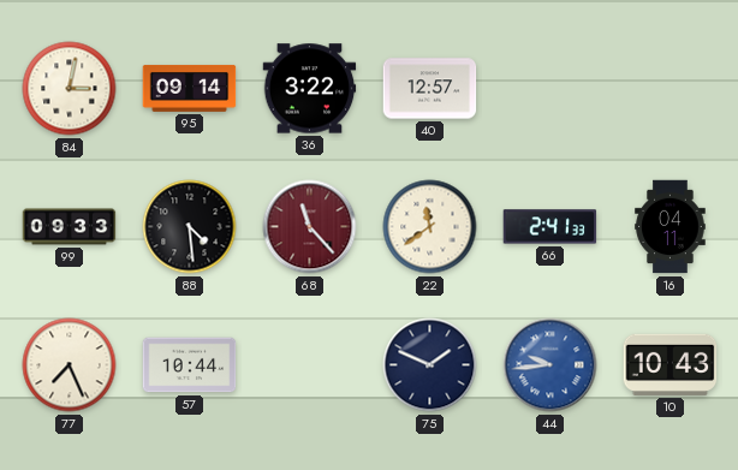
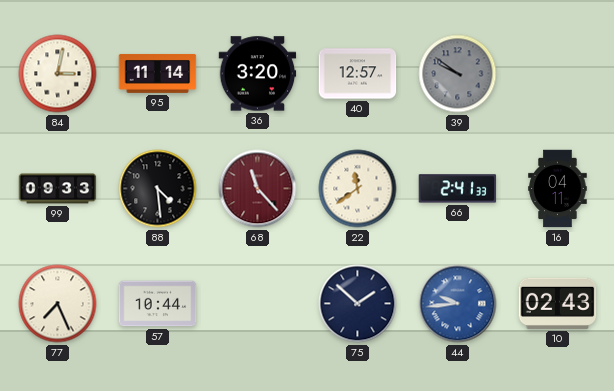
95: 09:14 -> 11:14
36: 3:22 -> 3:20
39: none -> 9:51
75: 1:49 -> 1:52
10: 10:43 -> 02:43
